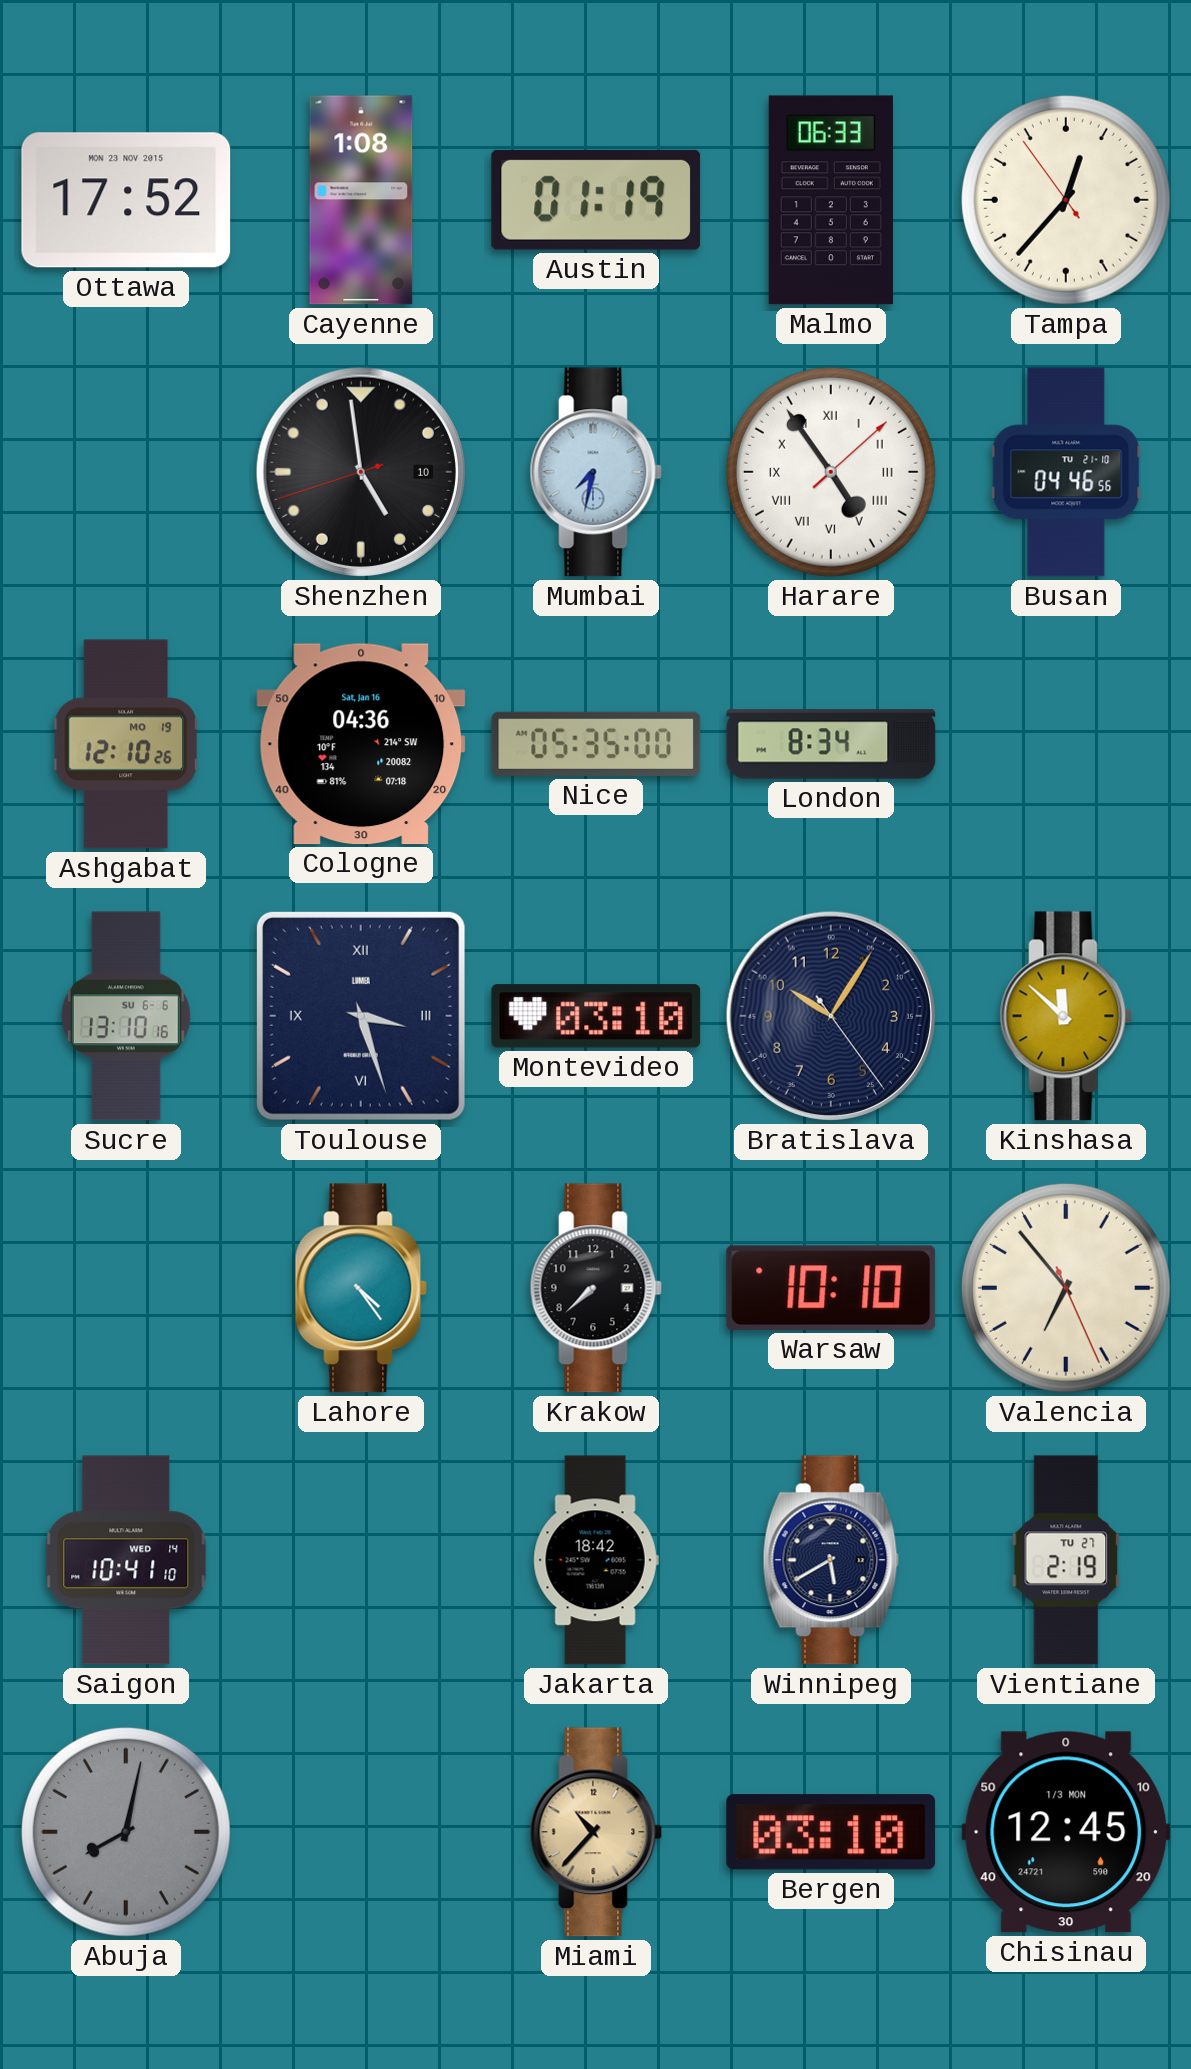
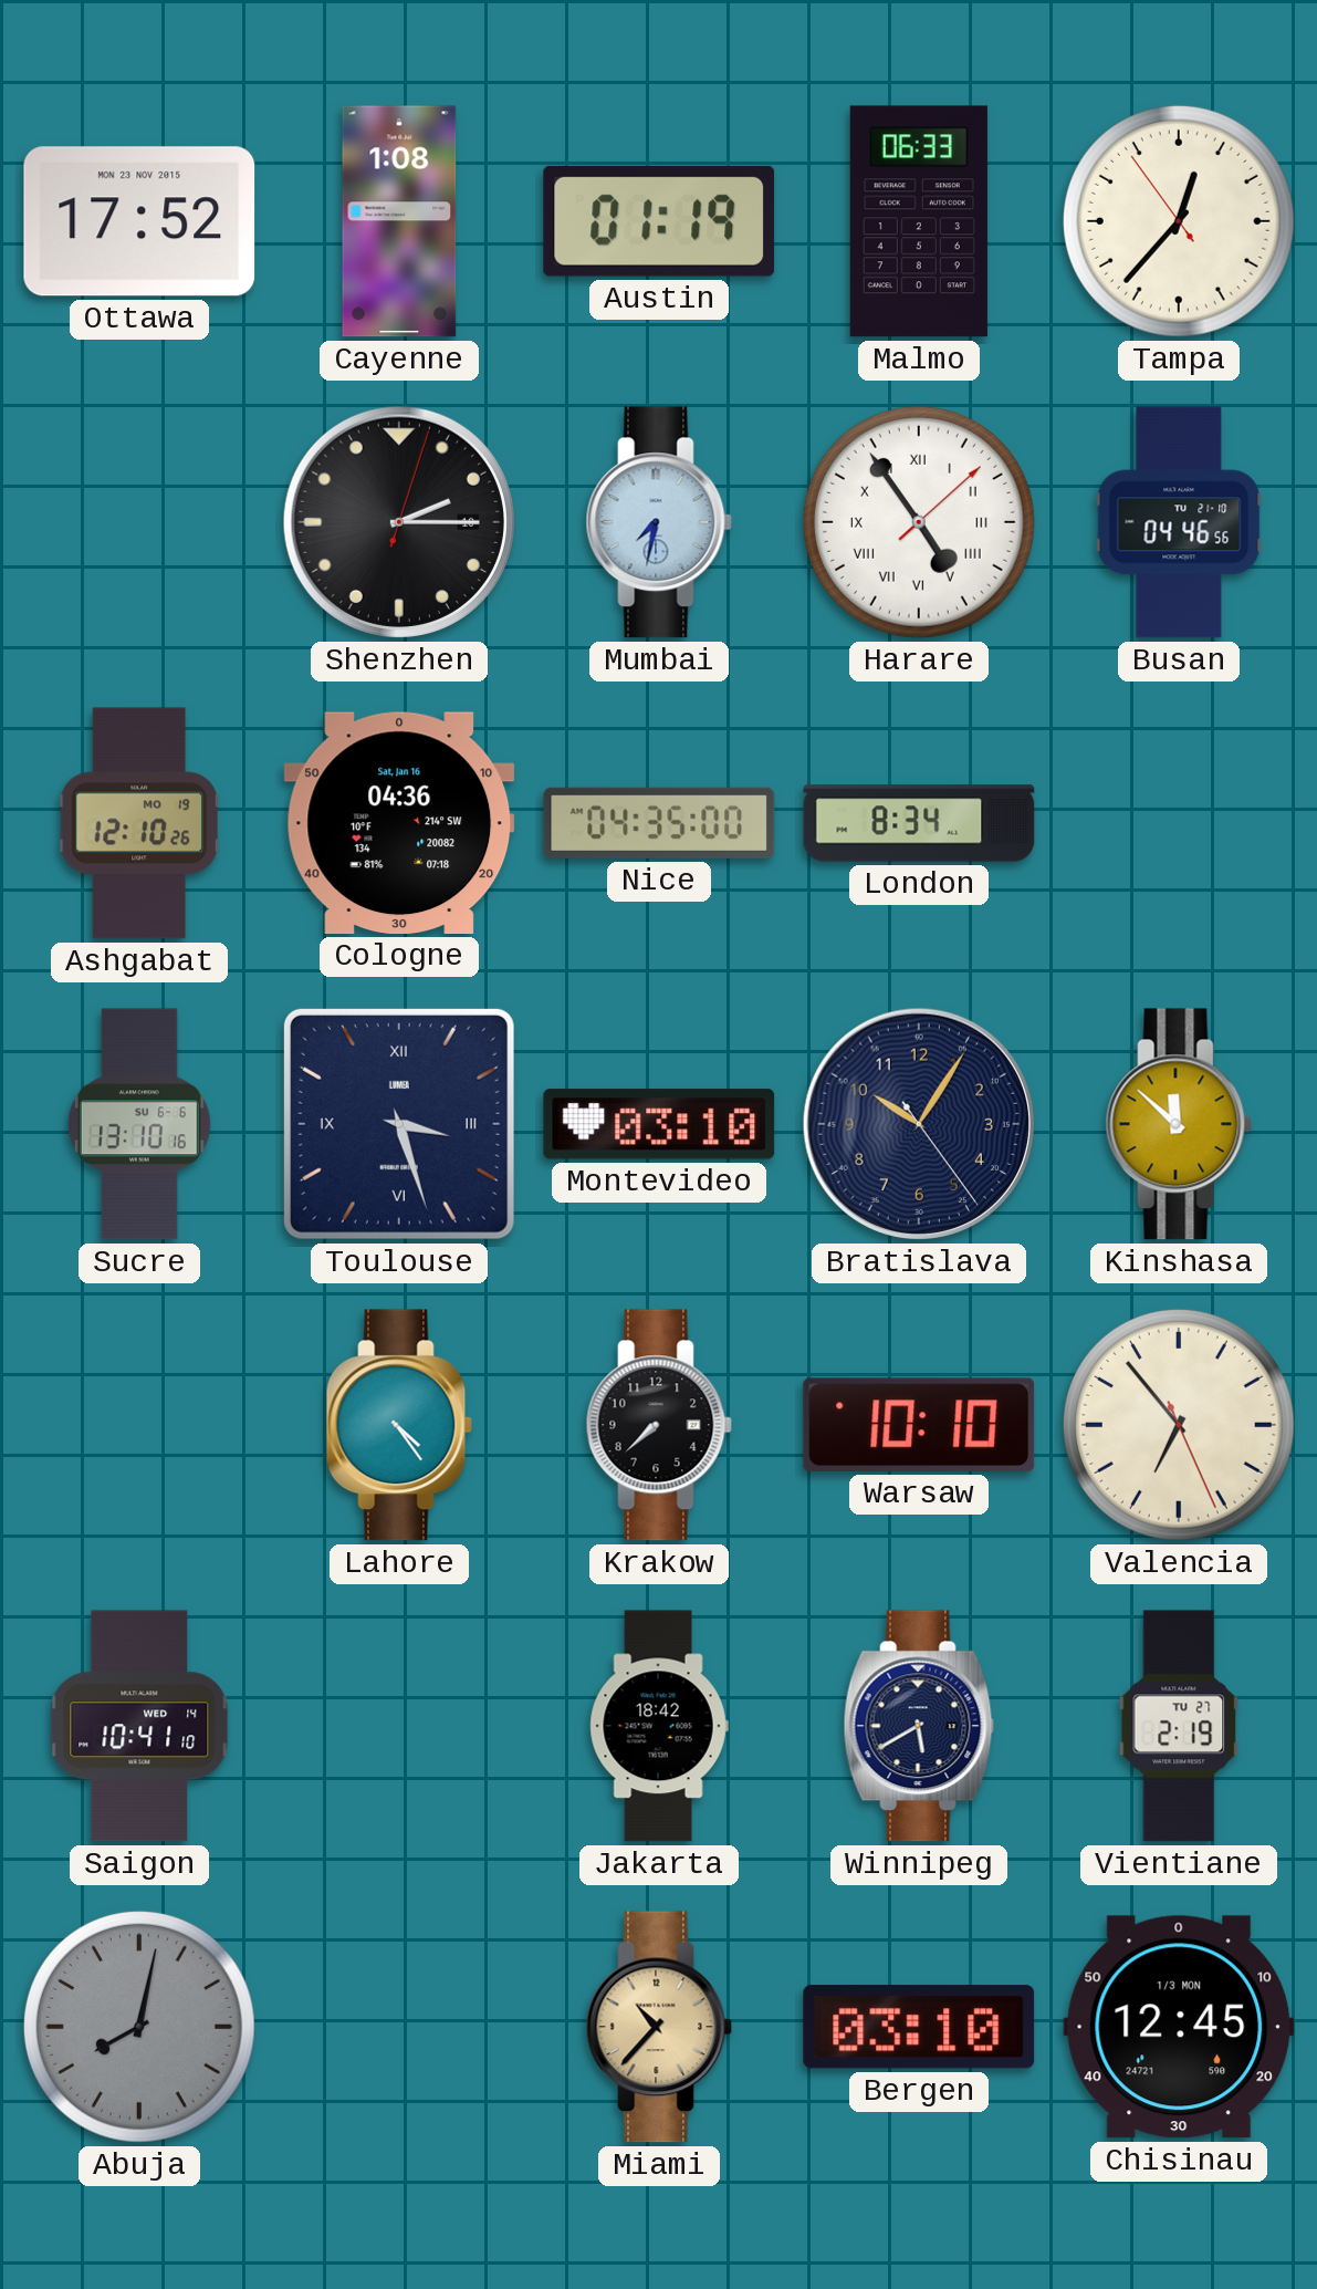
Shenzhen: 4:58 -> 2:15
Nice: 05:35 -> 04:35
